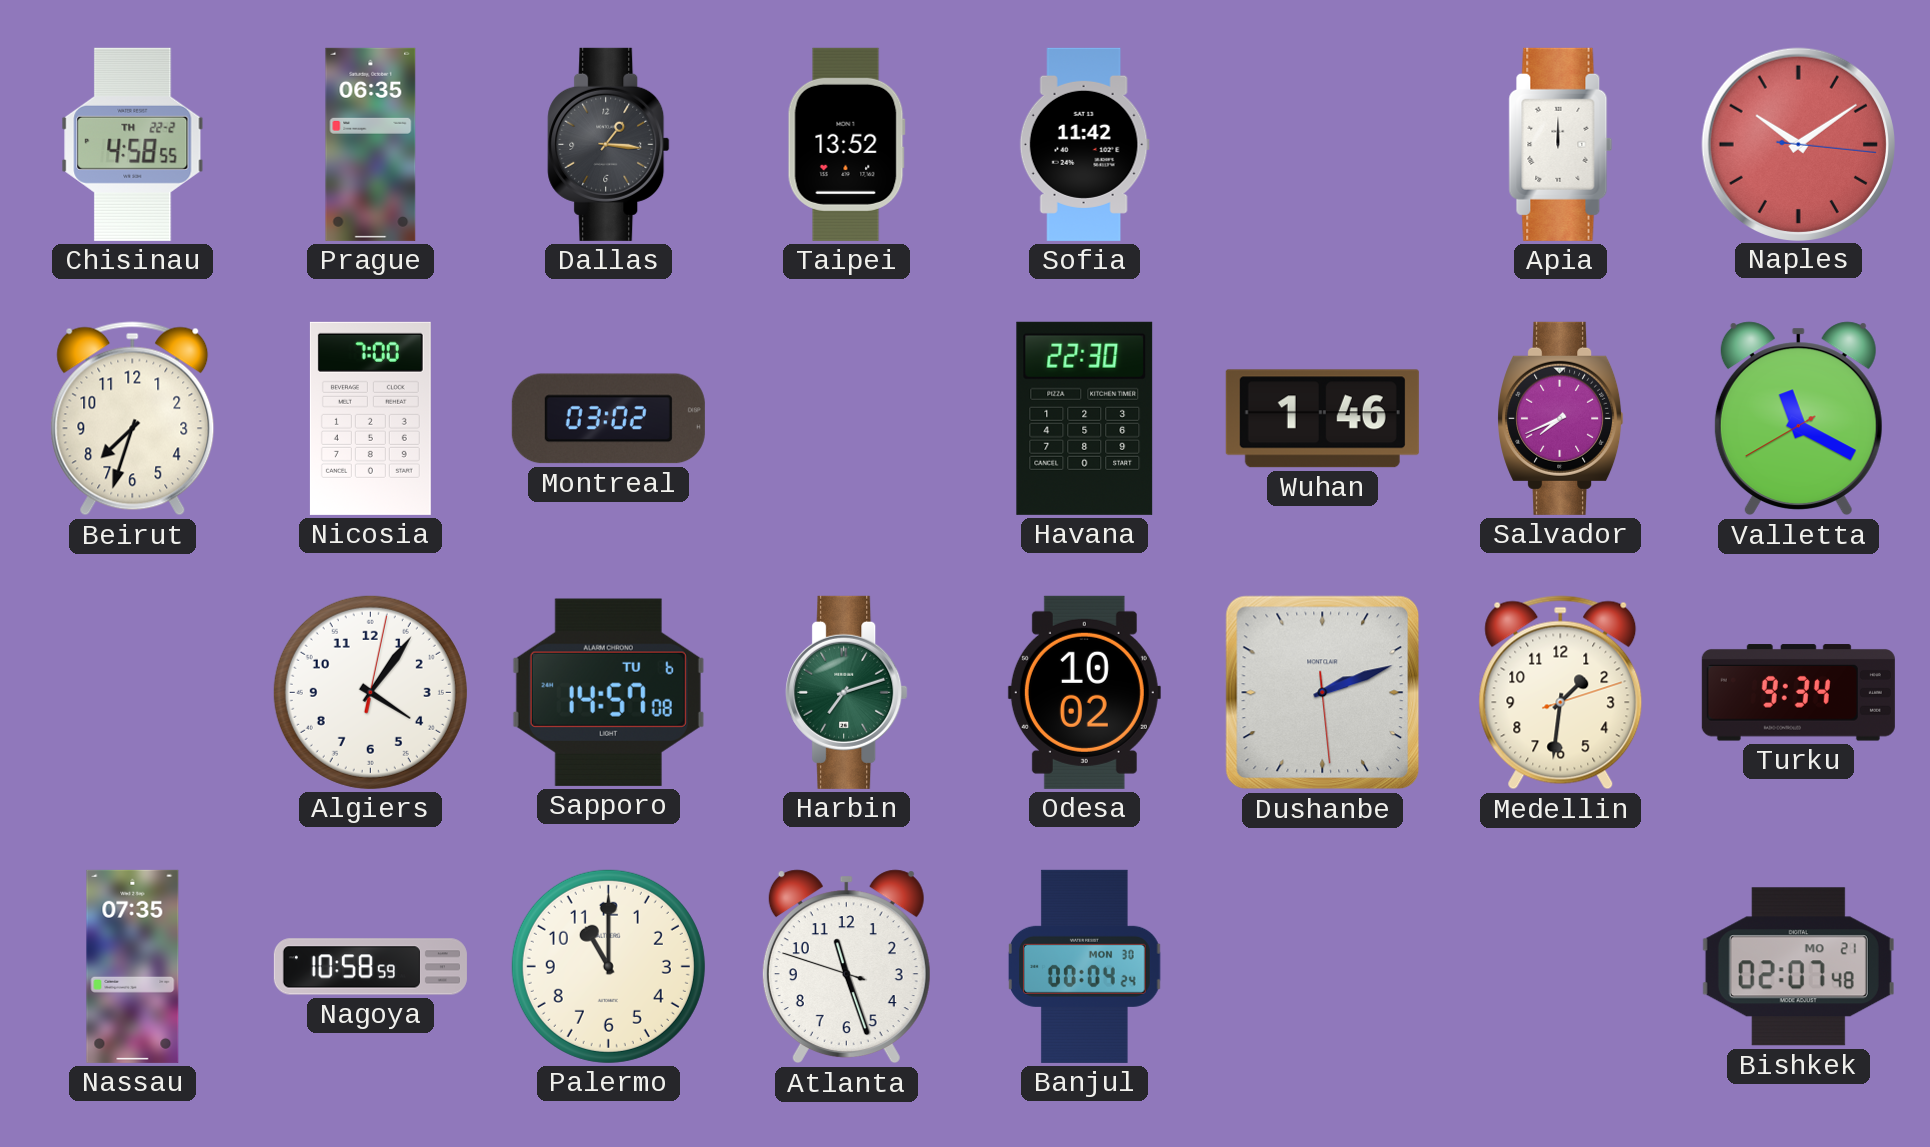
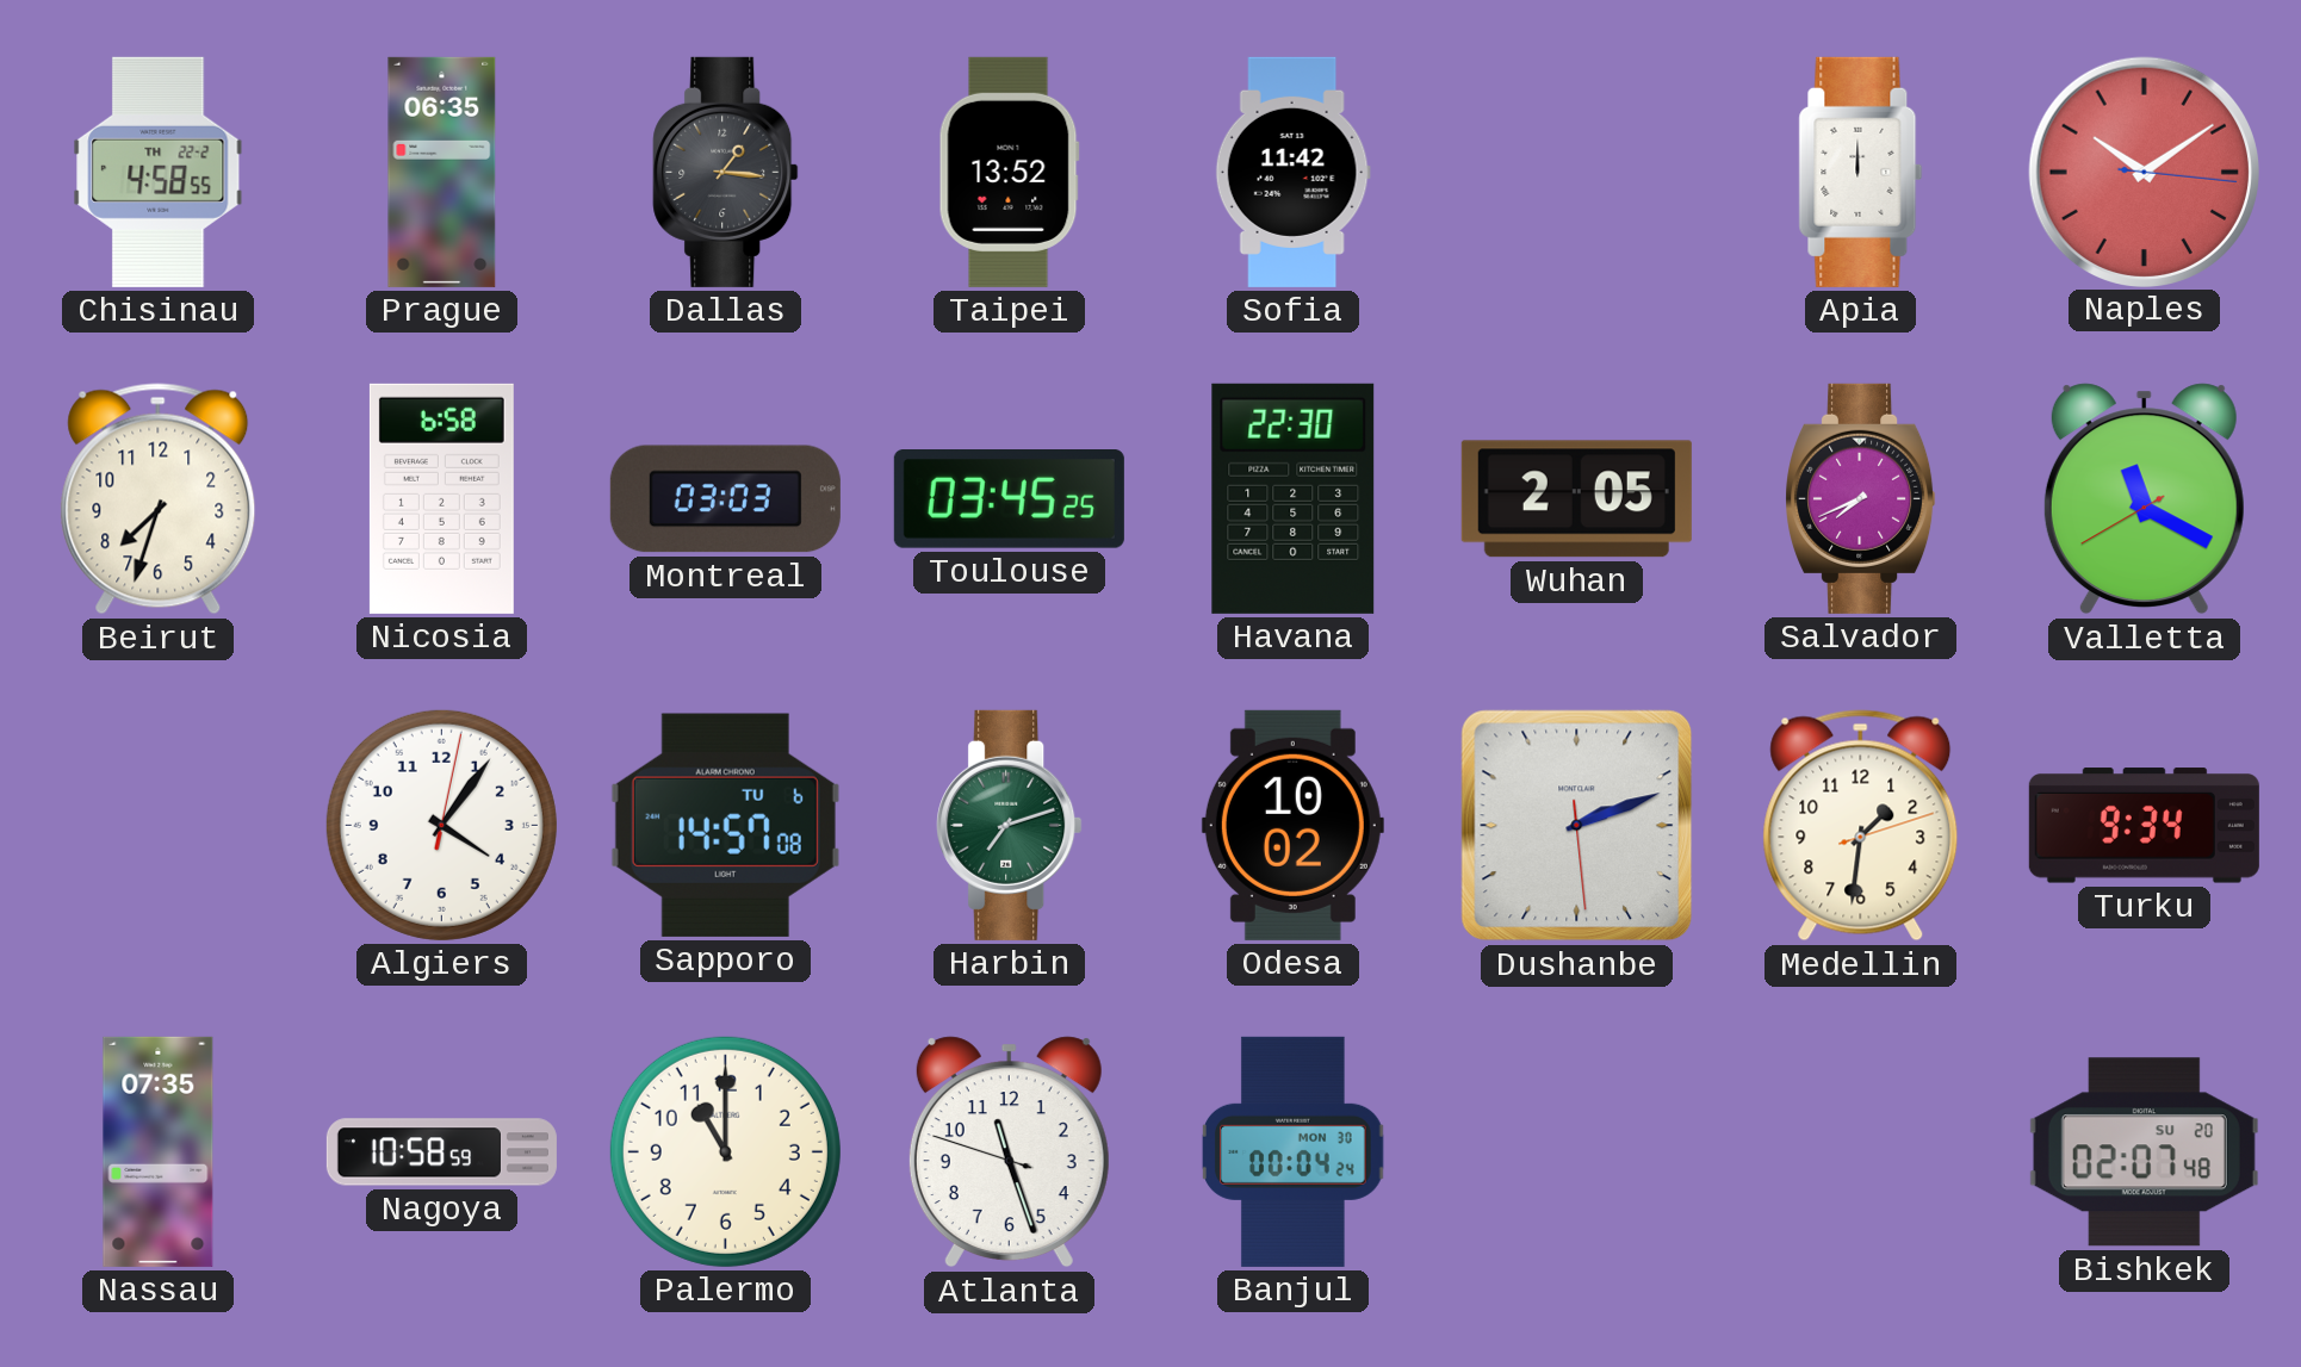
Nicosia: 7:00 -> 6:58
Montreal: 03:02 -> 03:03
Toulouse: none -> 03:45
Wuhan: 1:46 -> 2:05
Bishkek date: MO 21 -> SU 20
